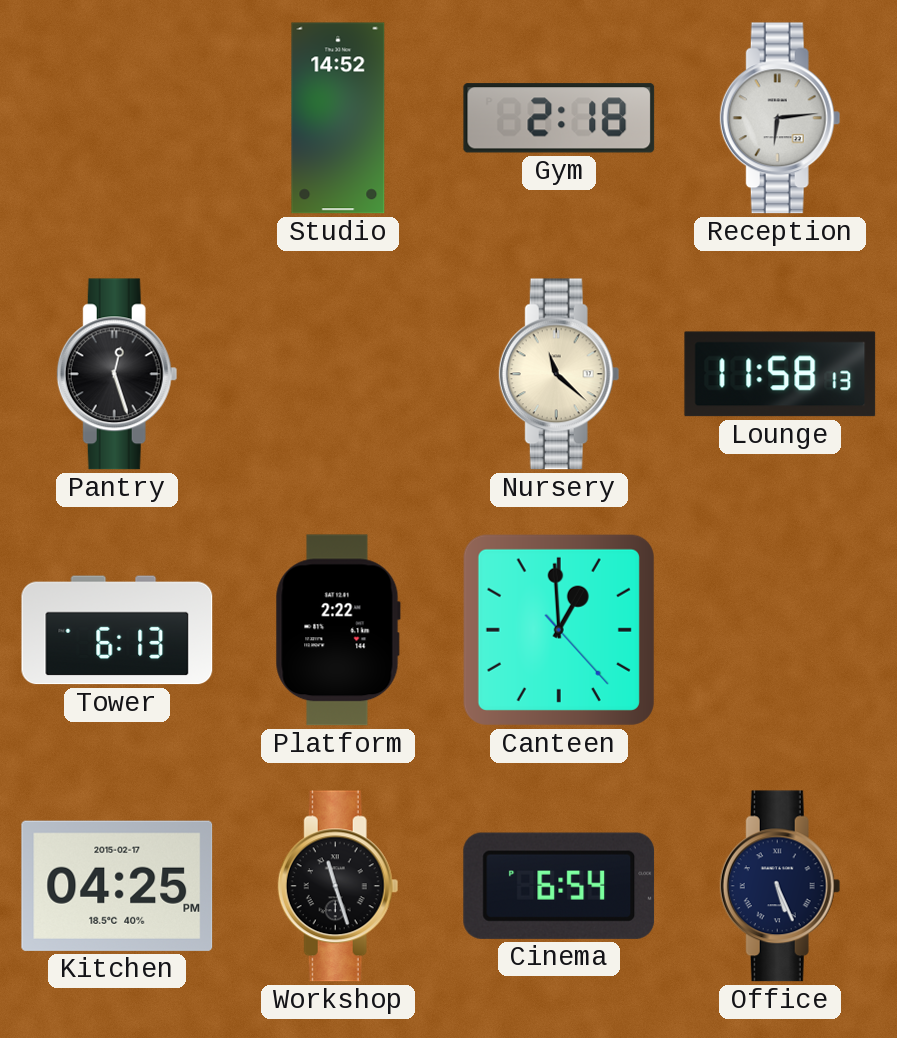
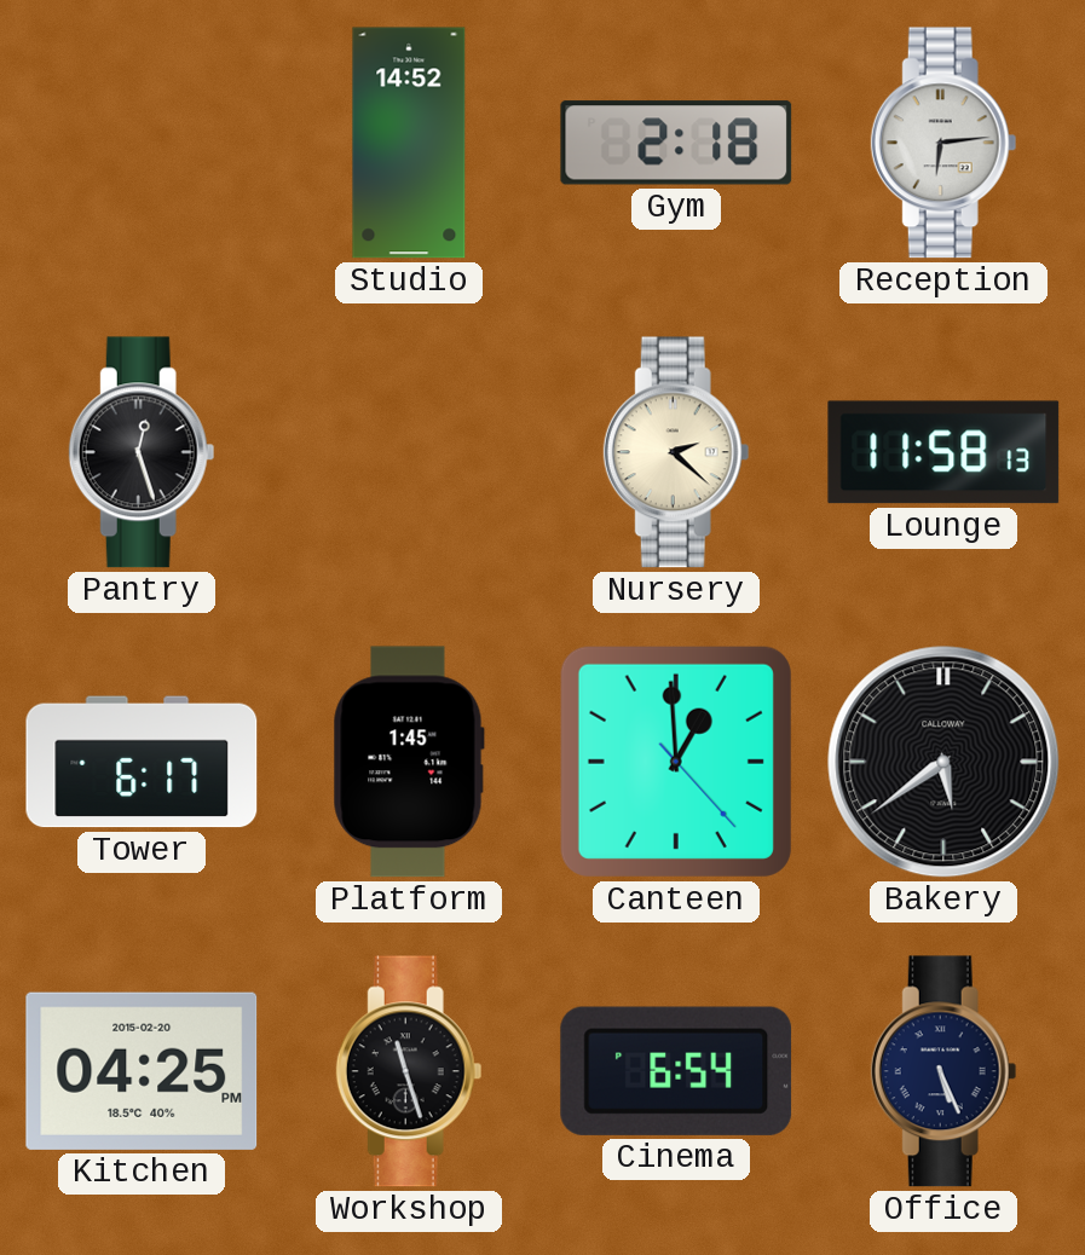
Nursery: 11:22 -> 2:22
Tower: 6:13 -> 6:17
Platform: 2:22 -> 1:45
Bakery: none -> 5:39
Kitchen date: 2015-02-17 -> 2015-02-20
